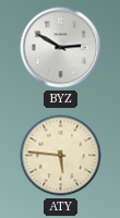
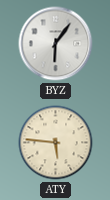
BYZ: 2:50 -> 6:06
